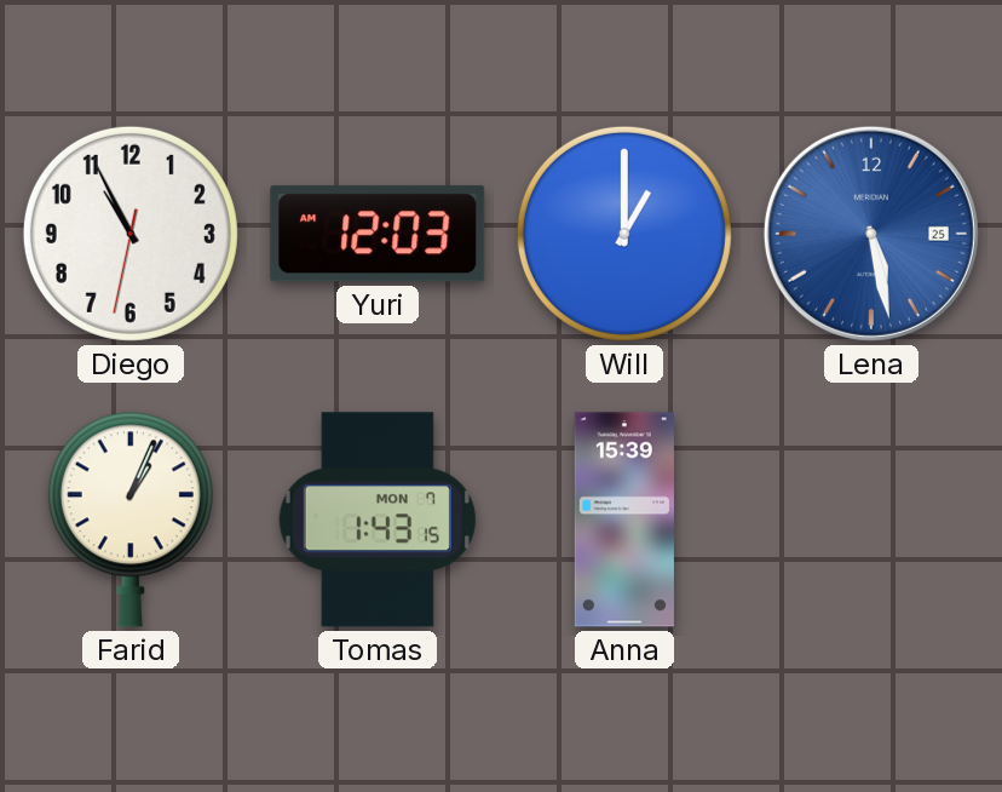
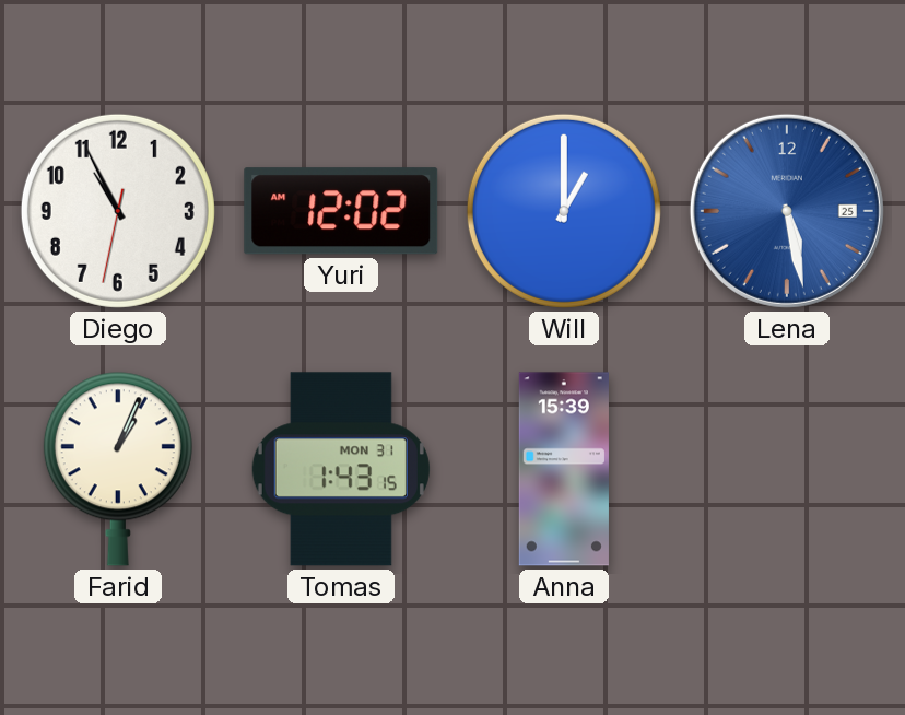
Yuri: 12:03 -> 12:02
Tomas date: MON 7 -> MON 31
